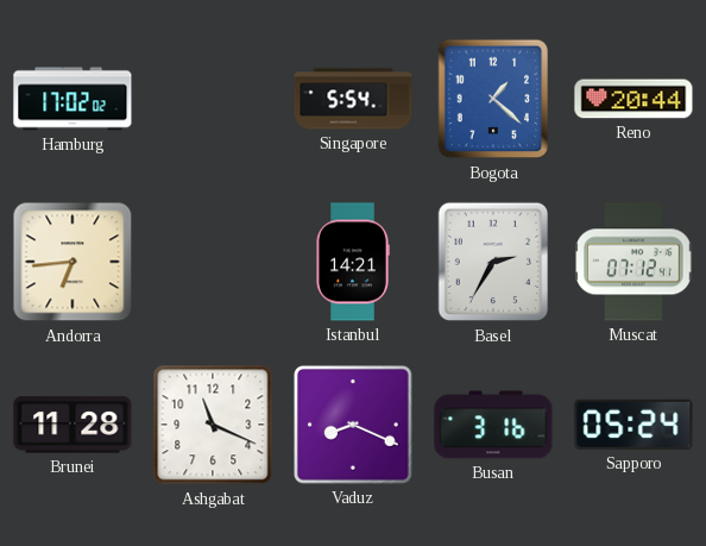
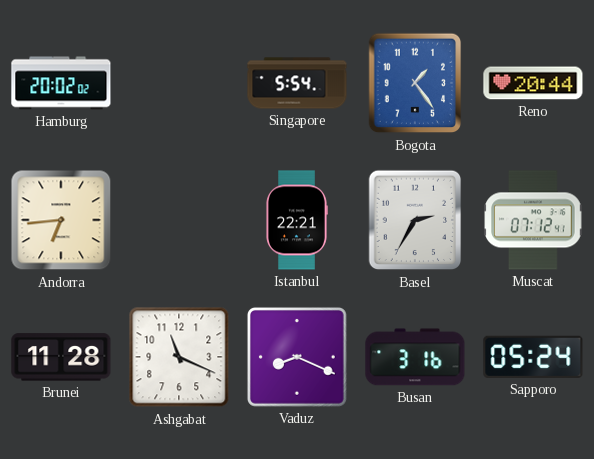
Hamburg: 17:02 -> 20:02
Bogota: 1:22 -> 1:24
Istanbul: 14:21 -> 22:21
